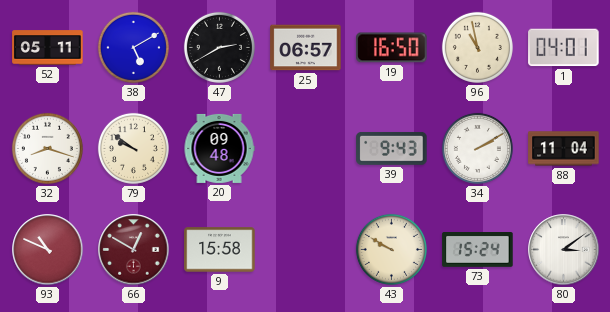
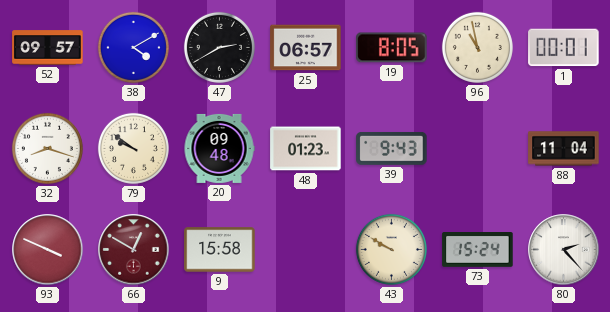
52: 05:11 -> 09:57
38: 5:10 -> 4:10
19: 16:50 -> 8:05
1: 04:01 -> 00:01
48: none -> 01:23
34: 2:10 -> none
93: 10:49 -> 3:49
80: 3:09 -> 2:23
